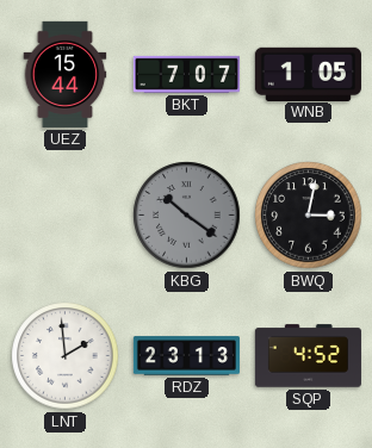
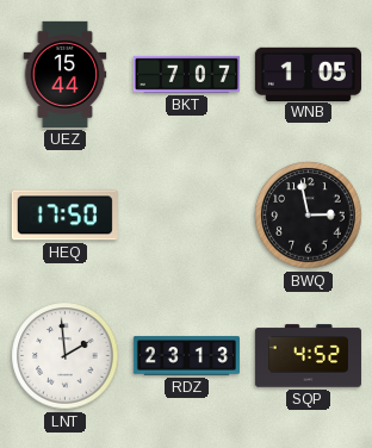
HEQ: none -> 17:50
KBG: 10:21 -> none
BWQ: 3:02 -> 2:58
